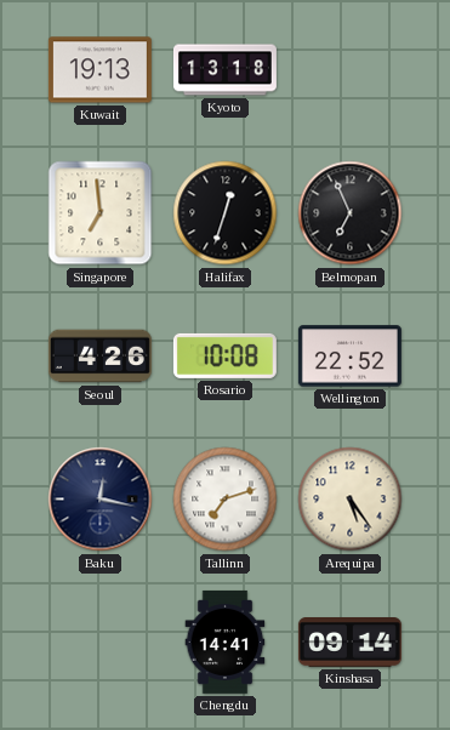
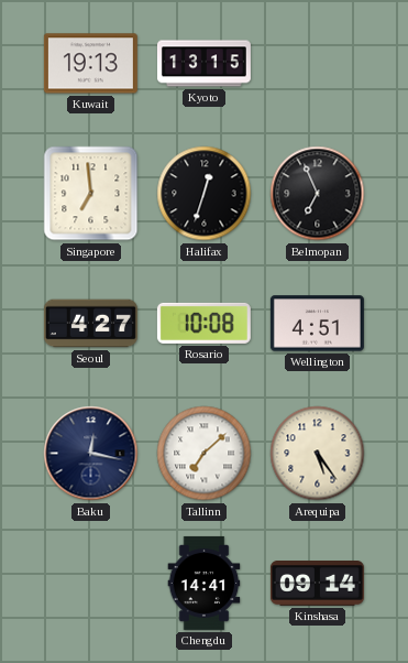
Kyoto: 13:18 -> 13:15
Seoul: 4:26 -> 4:27
Wellington: 22:52 -> 4:51
Tallinn: 7:12 -> 7:08
